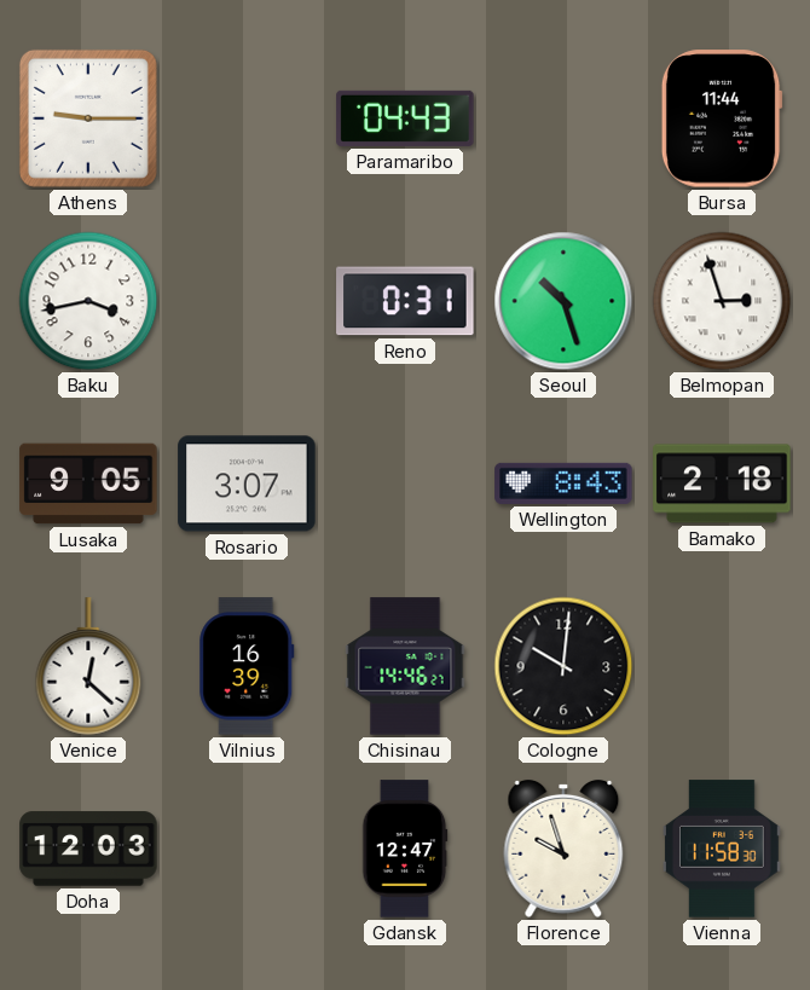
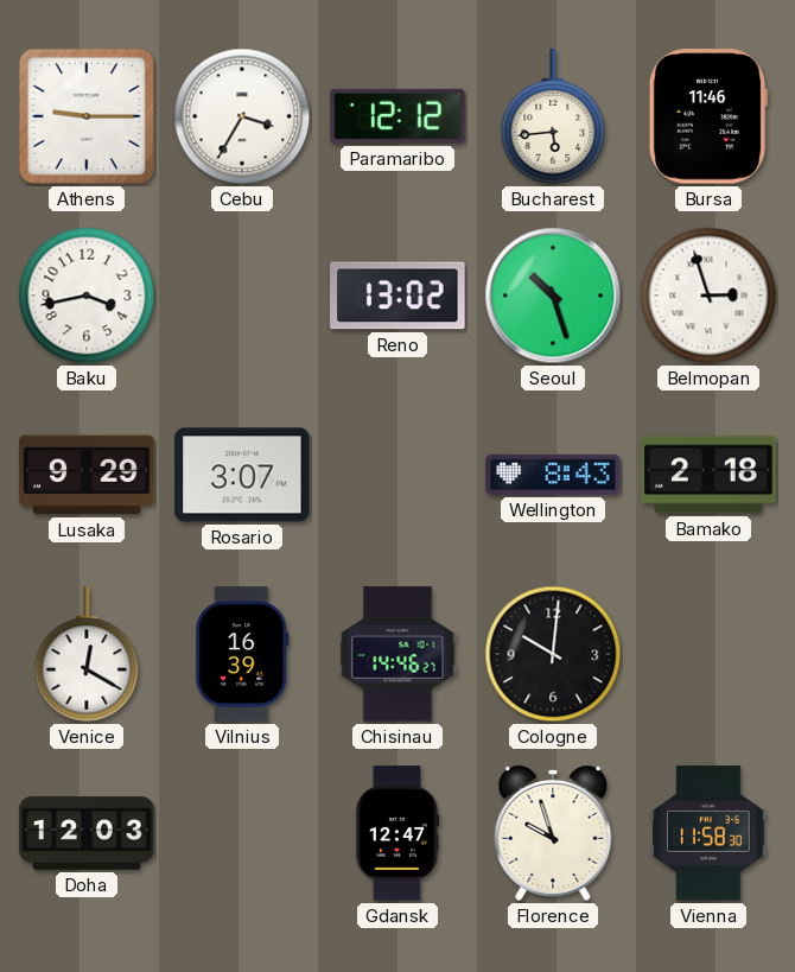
Cebu: none -> 3:35
Paramaribo: 04:43 -> 12:12
Bucharest: none -> 5:44
Bursa: 11:44 -> 11:46
Reno: 0:31 -> 13:02
Lusaka: 9:05 -> 9:29
Venice: 12:22 -> 12:20
